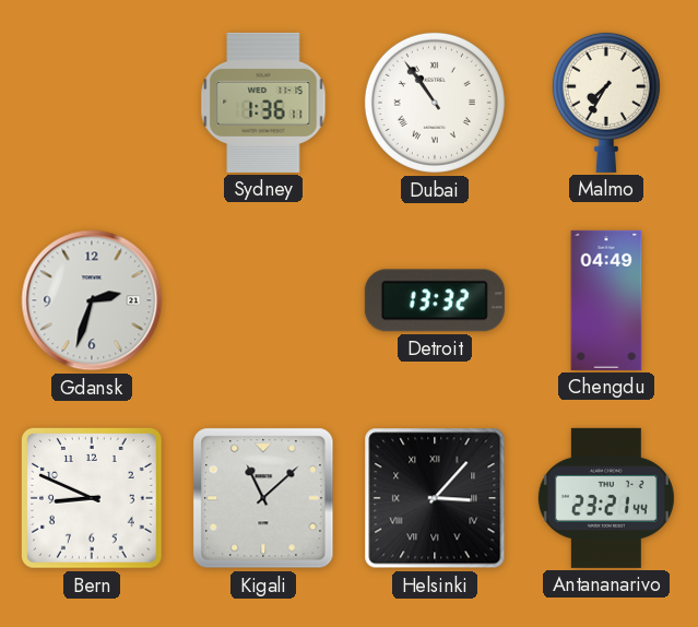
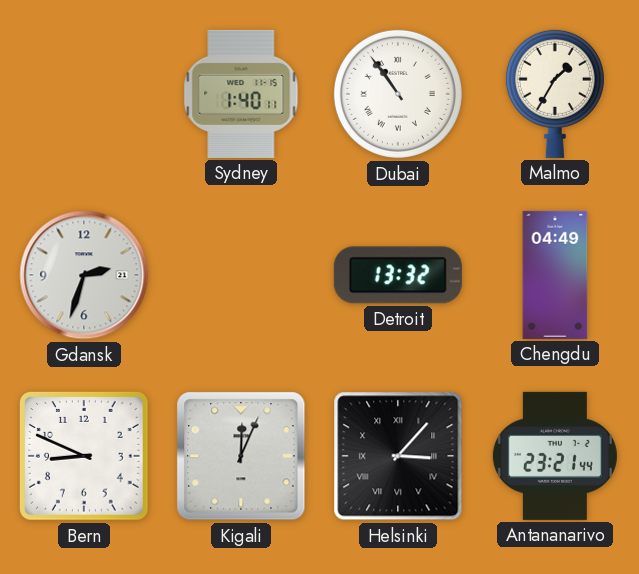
Sydney: 1:36 -> 1:40
Malmo: 7:35 -> 1:35
Kigali: 11:08 -> 12:04
